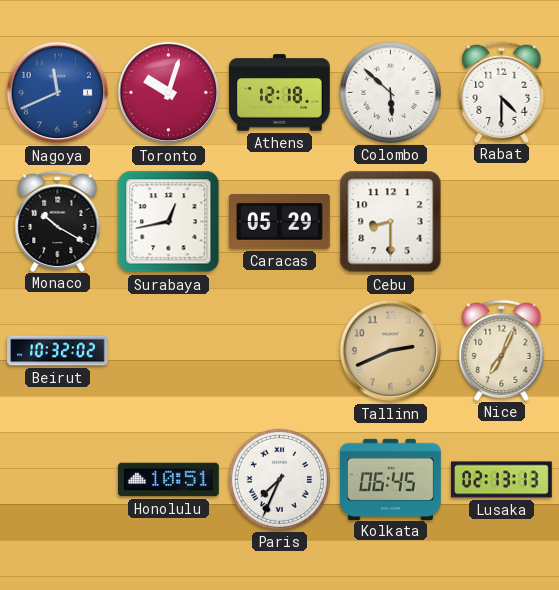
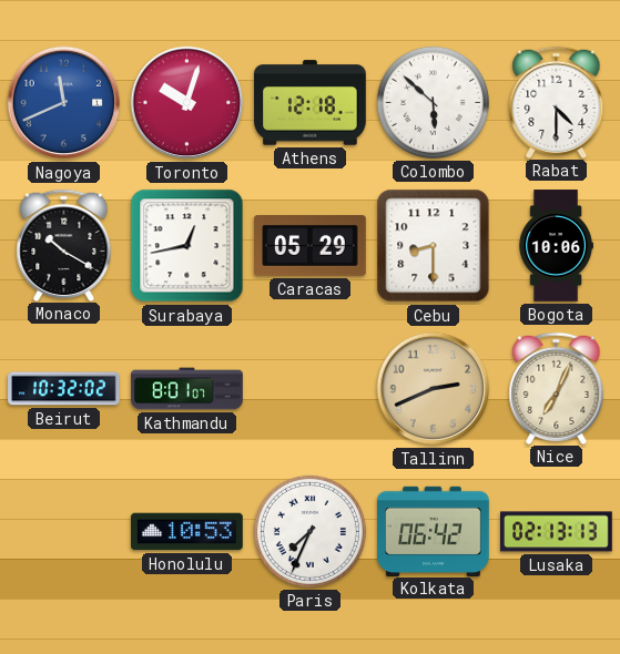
Bogota: none -> 10:06
Kathmandu: none -> 8:01
Honolulu: 10:51 -> 10:53
Kolkata: 06:45 -> 06:42
